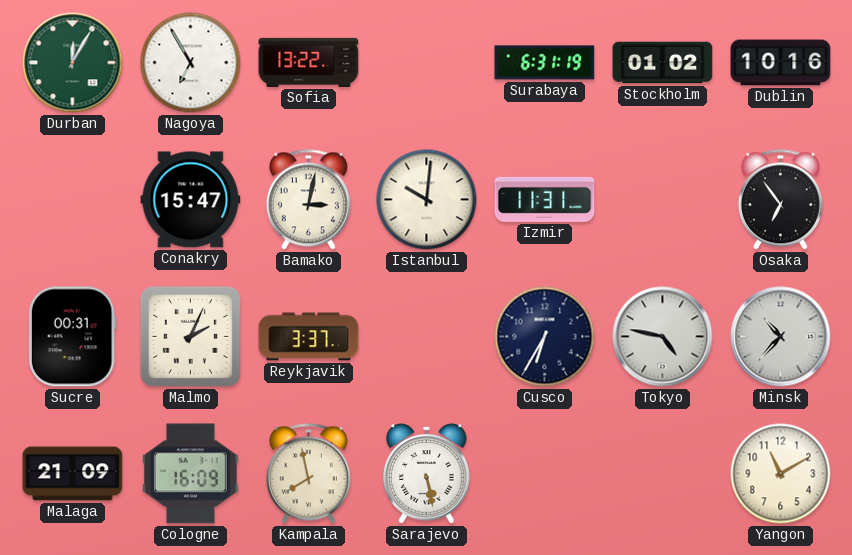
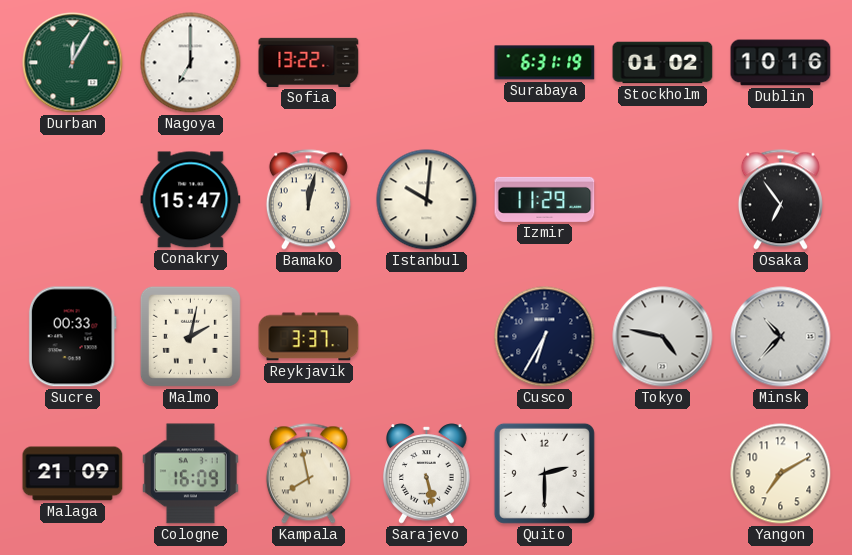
Nagoya: 6:55 -> 7:00
Bamako: 3:02 -> 12:02
Izmir: 11:31 -> 11:29
Sucre: 00:31 -> 00:33
Malmo: 2:04 -> 2:02
Quito: none -> 2:30
Yangon: 11:10 -> 7:10
